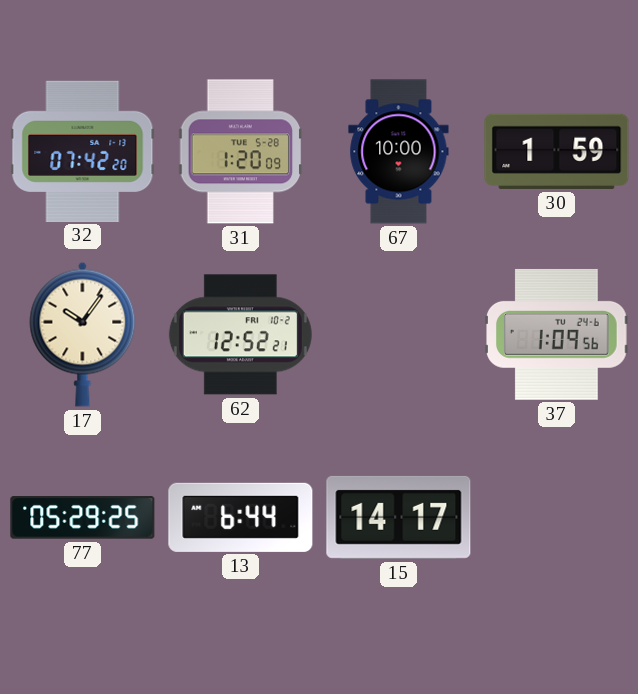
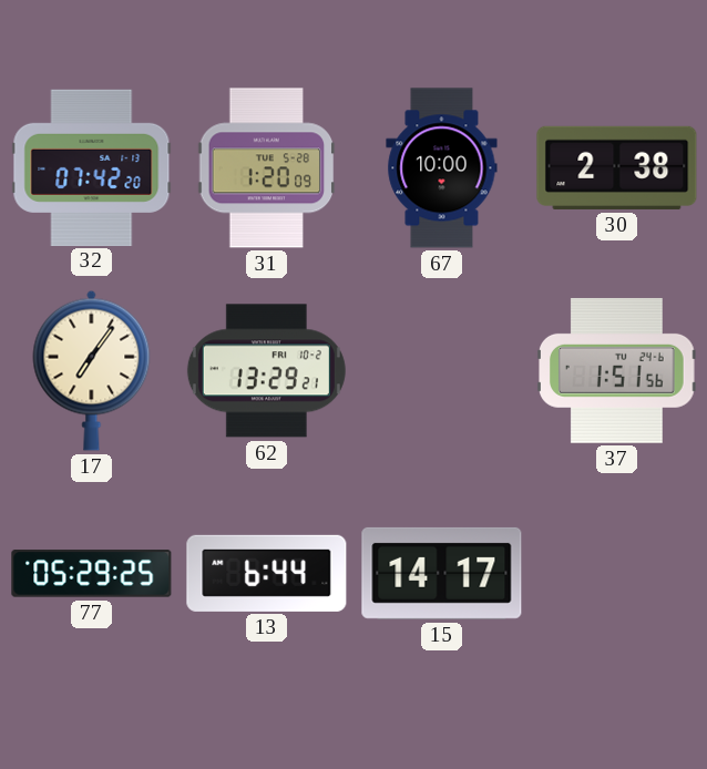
30: 1:59 -> 2:38
17: 10:06 -> 7:06
62: 12:52 -> 13:29
37: 1:09 -> 1:51
